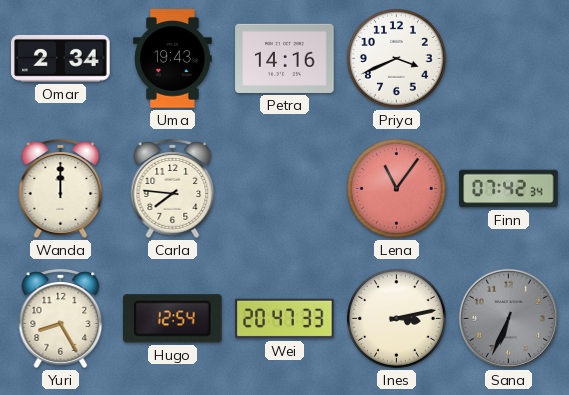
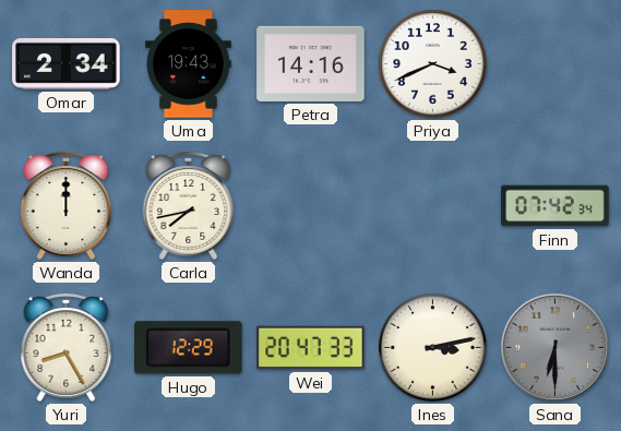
Carla: 7:46 -> 7:43
Lena: 11:06 -> none
Hugo: 12:54 -> 12:29
Sana: 6:34 -> 6:30
